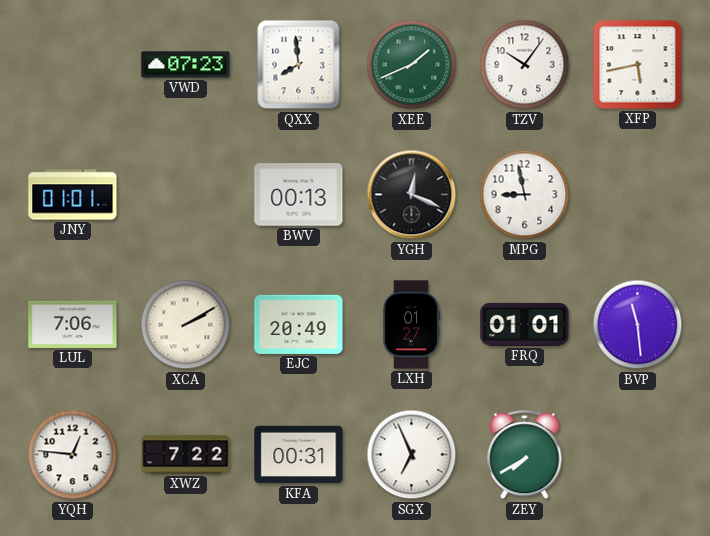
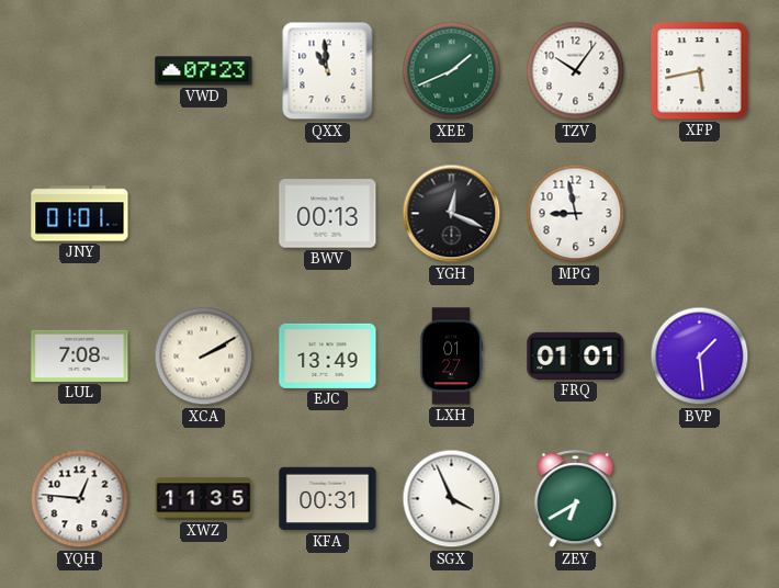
QXX: 7:59 -> 10:59
LUL: 7:06 -> 7:08
EJC: 20:49 -> 13:49
BVP: 11:29 -> 1:29
XWZ: 7:22 -> 11:35
SGX: 6:56 -> 3:56
ZEY: 7:40 -> 6:40
